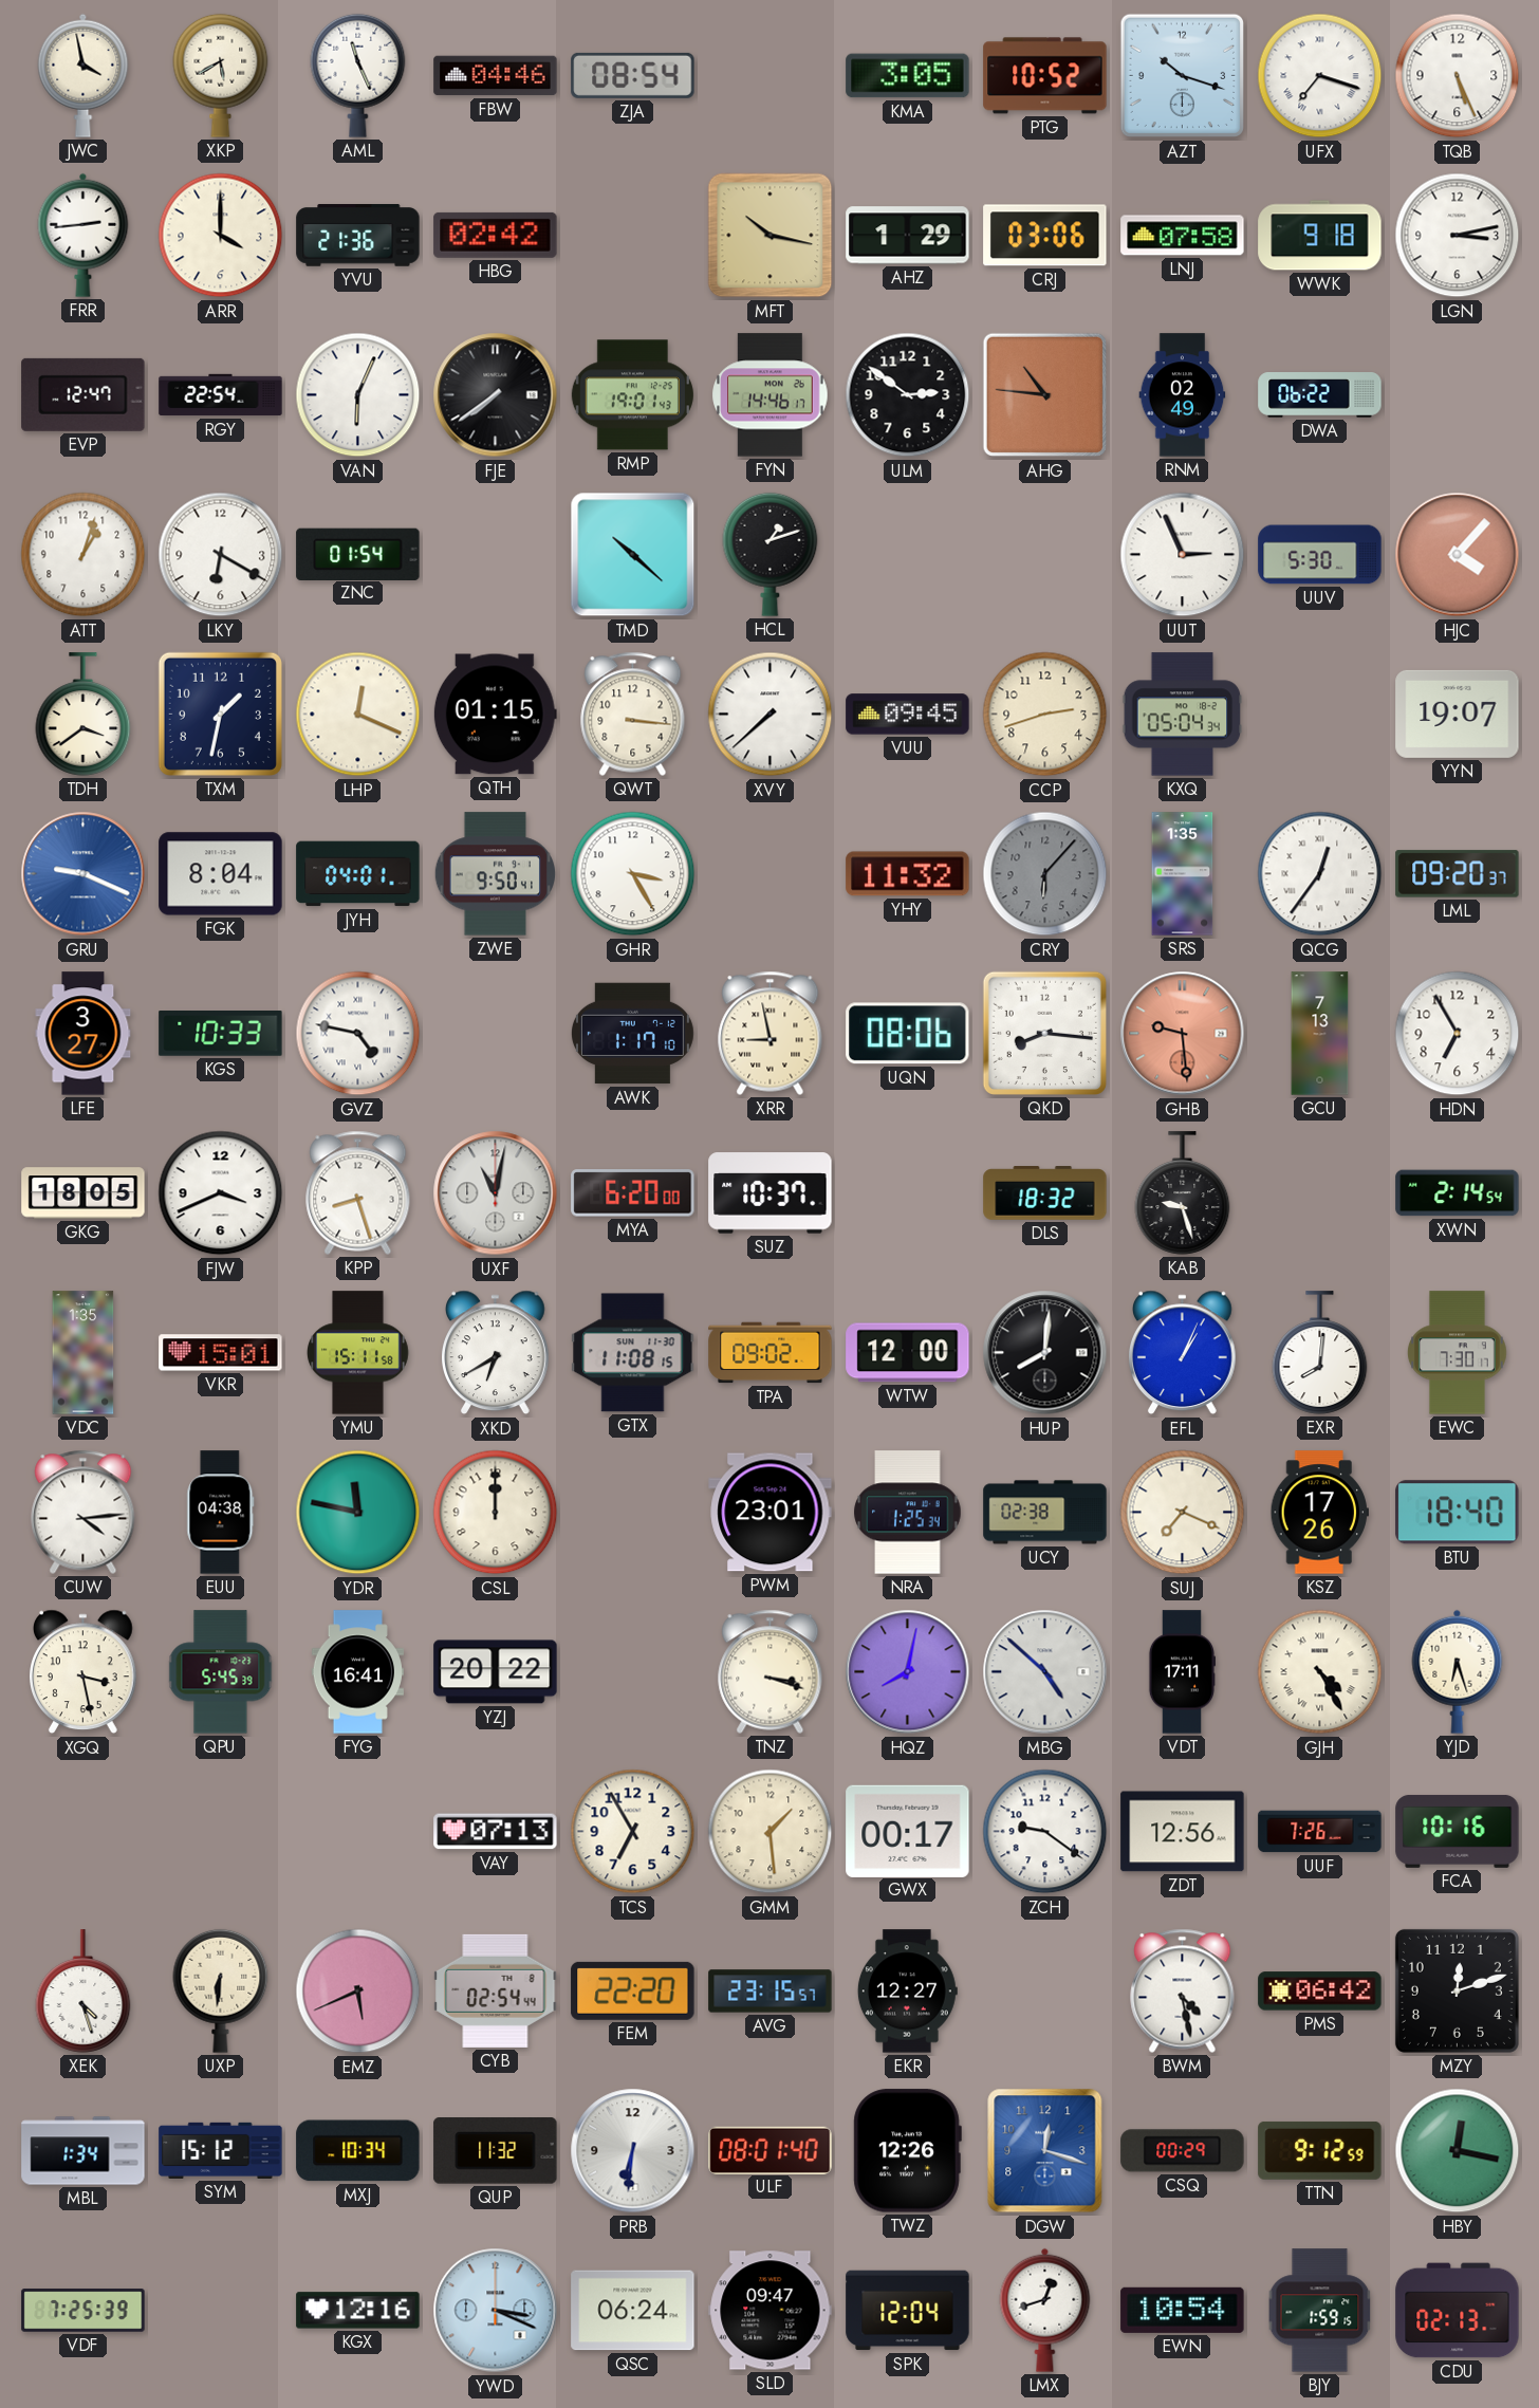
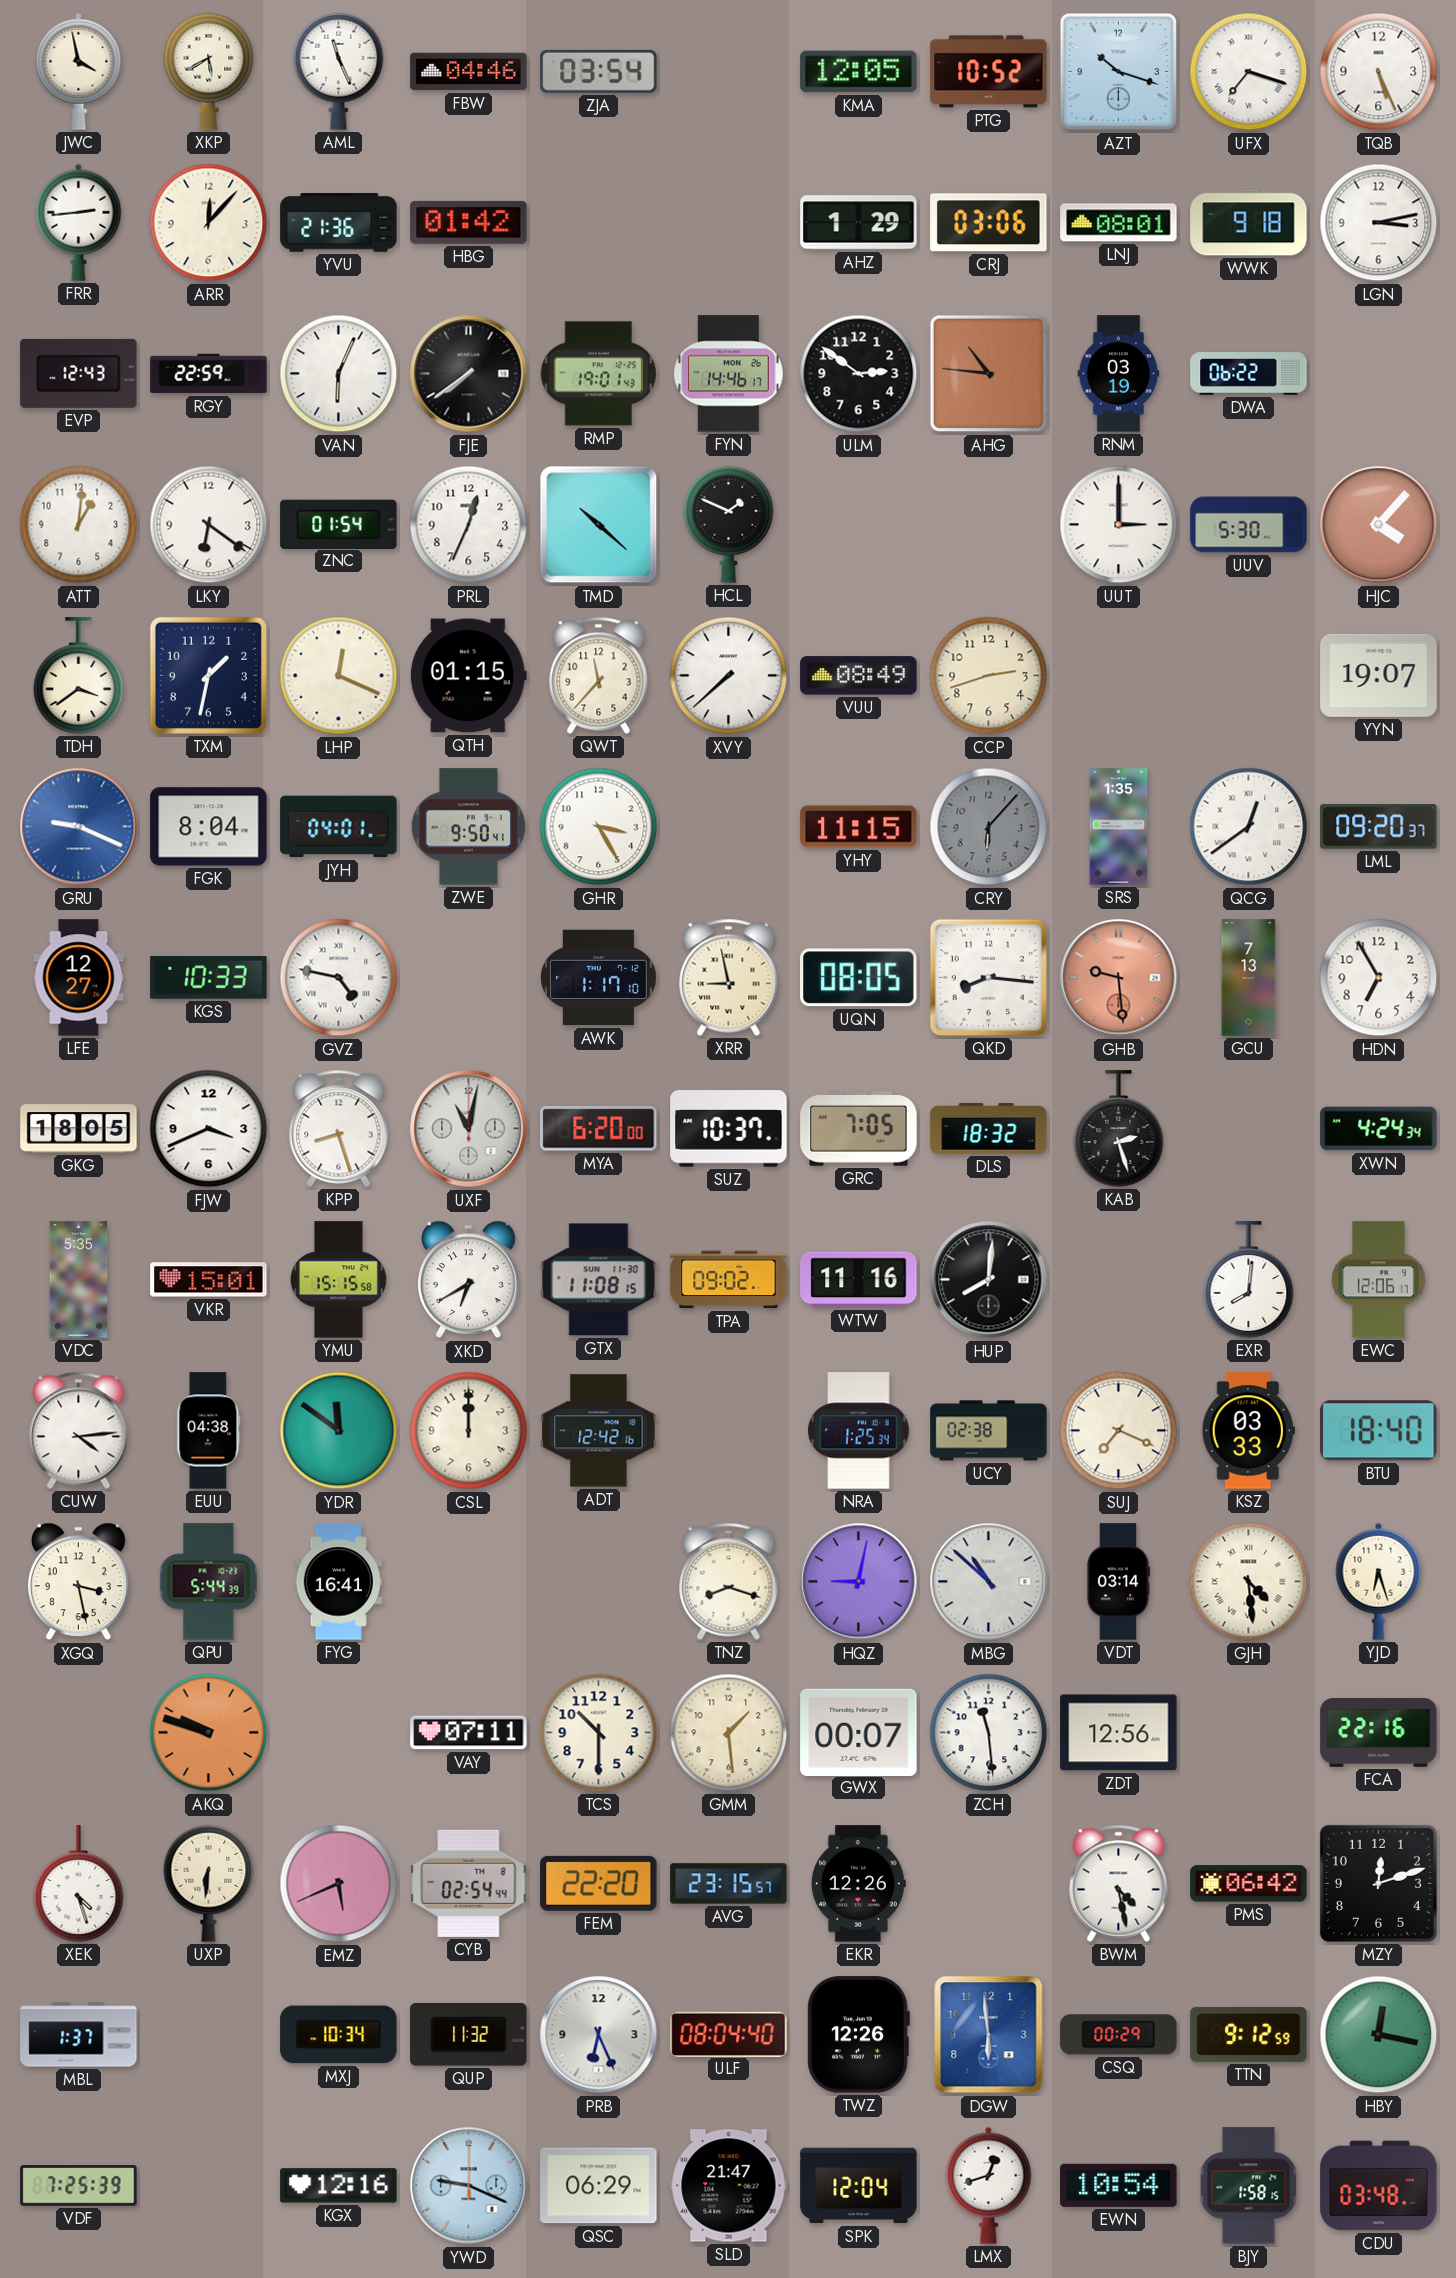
ZJA: 08:54 -> 03:54
KMA: 3:05 -> 12:05
ARR: 4:00 -> 12:07
HBG: 02:42 -> 01:42
MFT: 10:17 -> none
LNJ: 07:58 -> 08:01
EVP: 12:47 -> 12:43
RGY: 22:54 -> 22:59
RNM: 02:49 -> 03:19
ATT: 1:03 -> 1:01
LKY: 6:20 -> 6:21
PRL: none -> 12:34
HCL: 1:12 -> 1:49
UUT: 2:56 -> 3:00
QWT: 3:16 -> 11:37
VUU: 09:45 -> 08:49
KXQ: 05:04 -> none
YHY: 11:32 -> 11:15
QCG: 12:36 -> 12:39
LFE: 3:27 -> 12:27
UQN: 08:06 -> 08:05
GRC: none -> 7:05
KAB: 9:27 -> 2:27
XWN: 2:14 -> 4:24
VDC: 1:35 -> 5:35
YMU: 15:11 -> 15:15
WTW: 12:00 -> 11:16
EFL: 1:04 -> none
EWC: 7:30 -> 12:06
YDR: 11:47 -> 11:51
ADT: none -> 12:42
PWM: 23:01 -> none
KSZ: 17:26 -> 03:33
QPU: 5:45 -> 5:44
YZJ: 20:22 -> none
TNZ: 3:18 -> 8:18
HQZ: 8:02 -> 9:02
MBG: 4:52 -> 10:52
VDT: 17:11 -> 03:14
GJH: 4:25 -> 4:29
AKQ: none -> 9:48
VAY: 07:13 -> 07:11
TCS: 6:55 -> 10:30
GWX: 00:17 -> 00:07
ZCH: 9:21 -> 11:29
UUF: 7:26 -> none
FCA: 10:16 -> 22:16
EKR: 12:27 -> 12:26
MBL: 1:34 -> 1:37
SYM: 15:12 -> none
PRB: 6:31 -> 6:26
ULF: 08:01 -> 08:04
DGW: 12:18 -> 5:59
YWD: 3:19 -> 9:19
QSC: 06:24 -> 06:29
SLD: 09:47 -> 21:47
BJY: 1:59 -> 1:58
CDU: 02:13 -> 03:48
